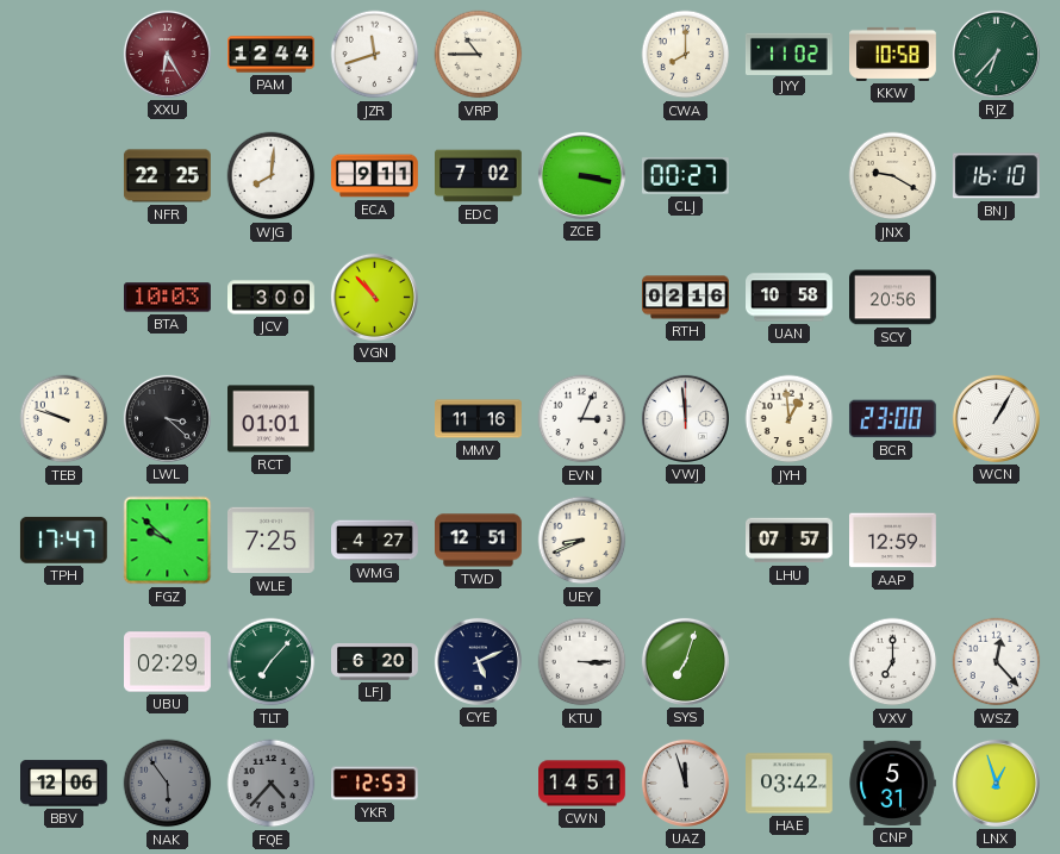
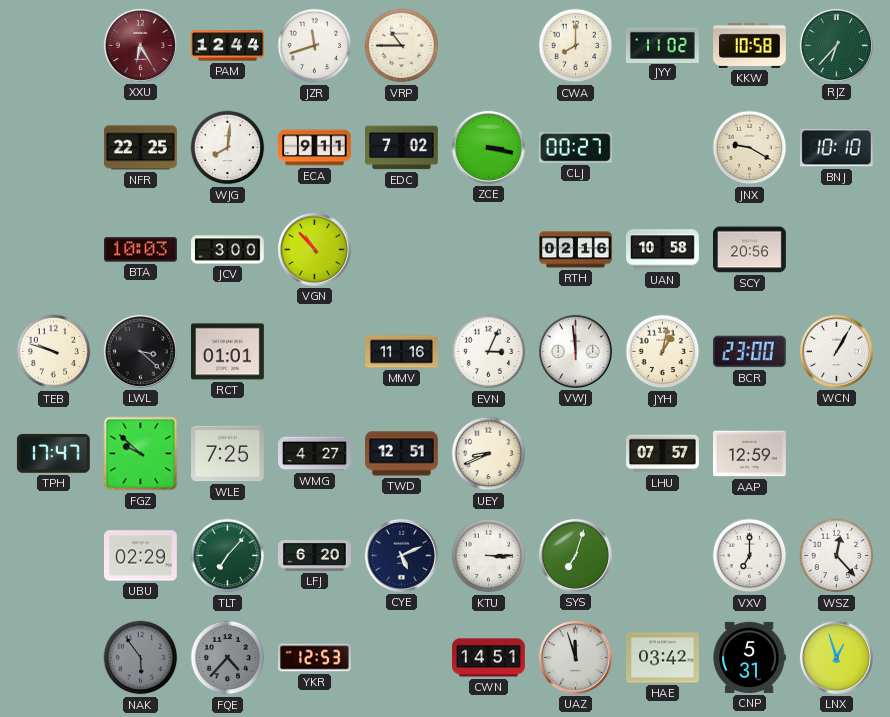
BNJ: 16:10 -> 10:10
JYH: 12:59 -> 1:02
BBV: 12:06 -> none
